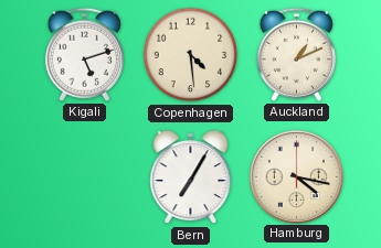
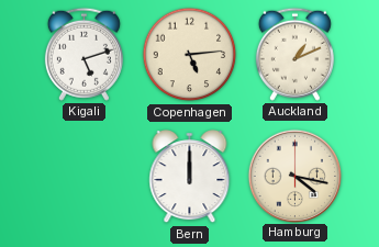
Copenhagen: 4:29 -> 5:14
Bern: 7:05 -> 12:00
